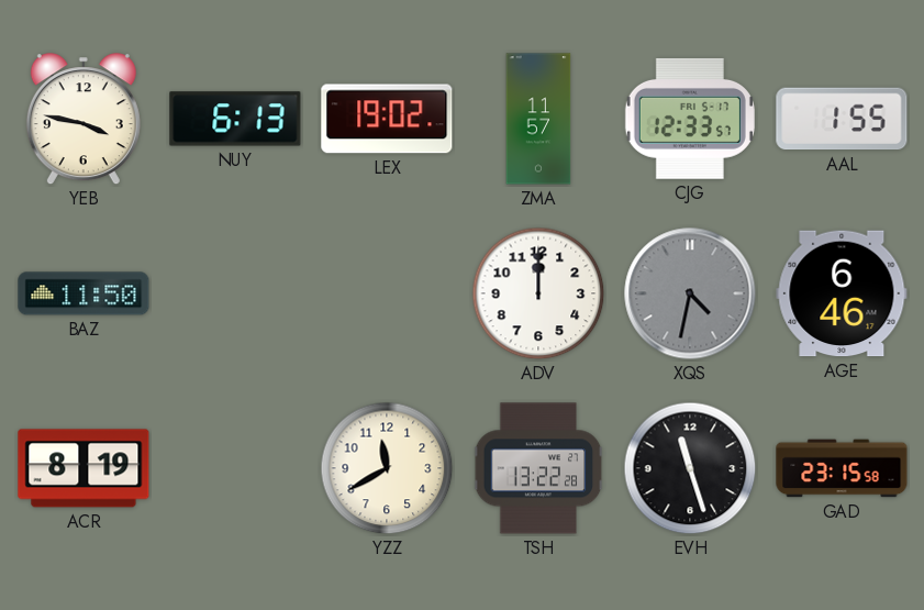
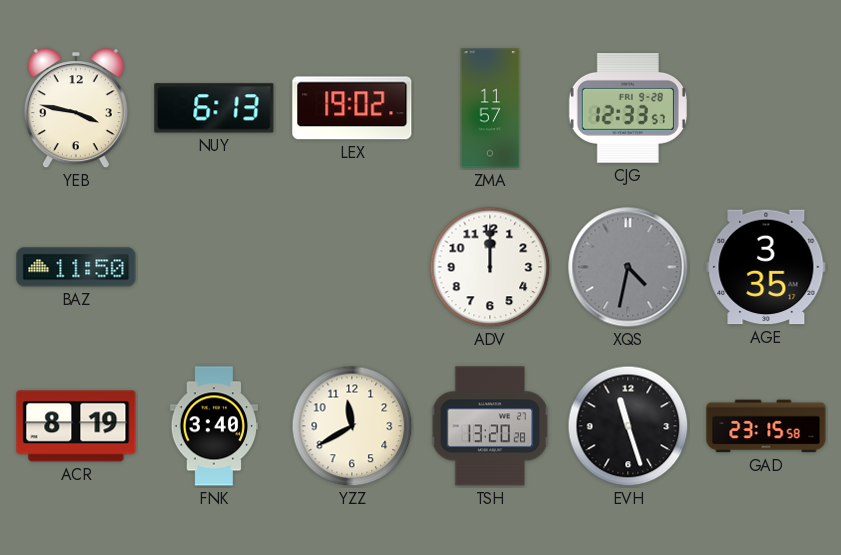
CJG date: FRI 5-17 -> FRI 9-28
AAL: 1:55 -> none
AGE: 6:46 -> 3:35
FNK: none -> 3:40
TSH: 13:22 -> 13:20
